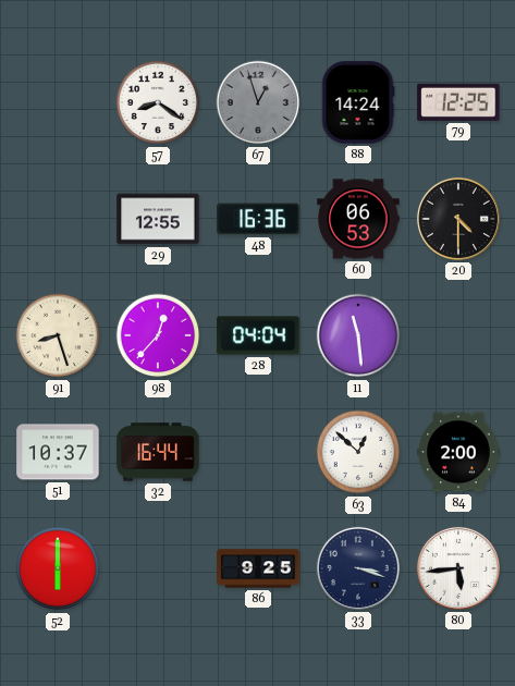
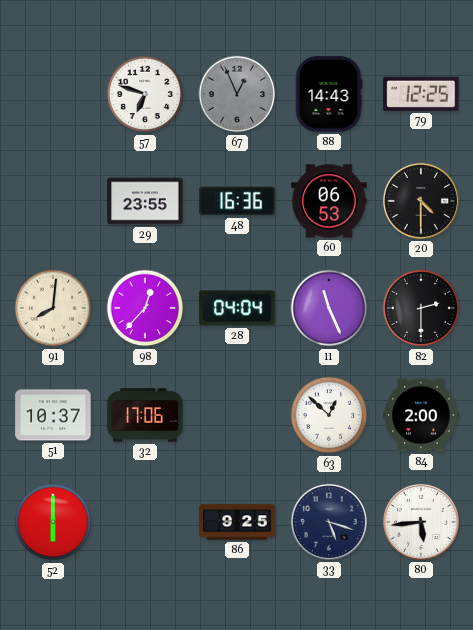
57: 8:21 -> 6:48
67: 12:57 -> 12:56
88: 14:24 -> 14:43
29: 12:55 -> 23:55
91: 8:27 -> 8:01
11: 11:29 -> 11:26
82: none -> 2:30
32: 16:44 -> 17:06
33: 3:18 -> 5:18
